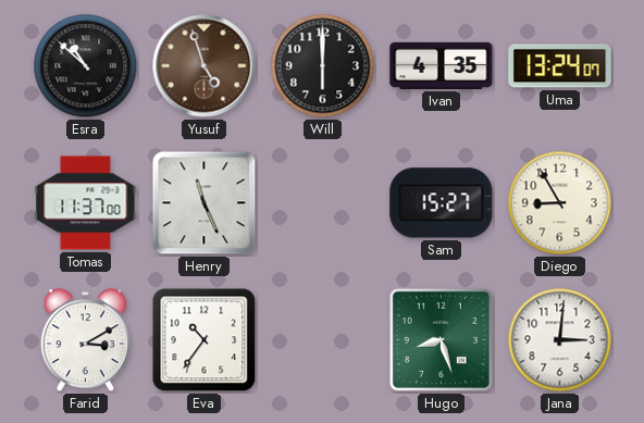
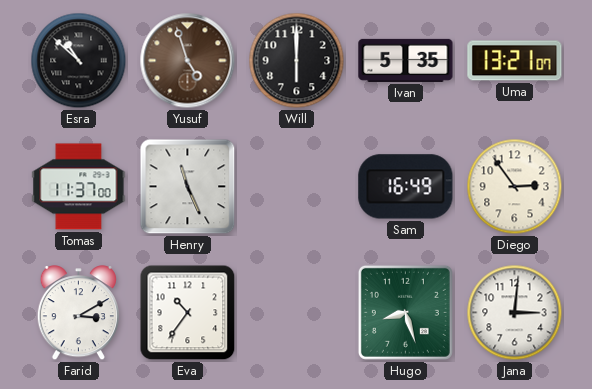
Ivan: 4:35 -> 5:35
Uma: 13:24 -> 13:21
Sam: 15:27 -> 16:49
Diego: 8:55 -> 2:54
